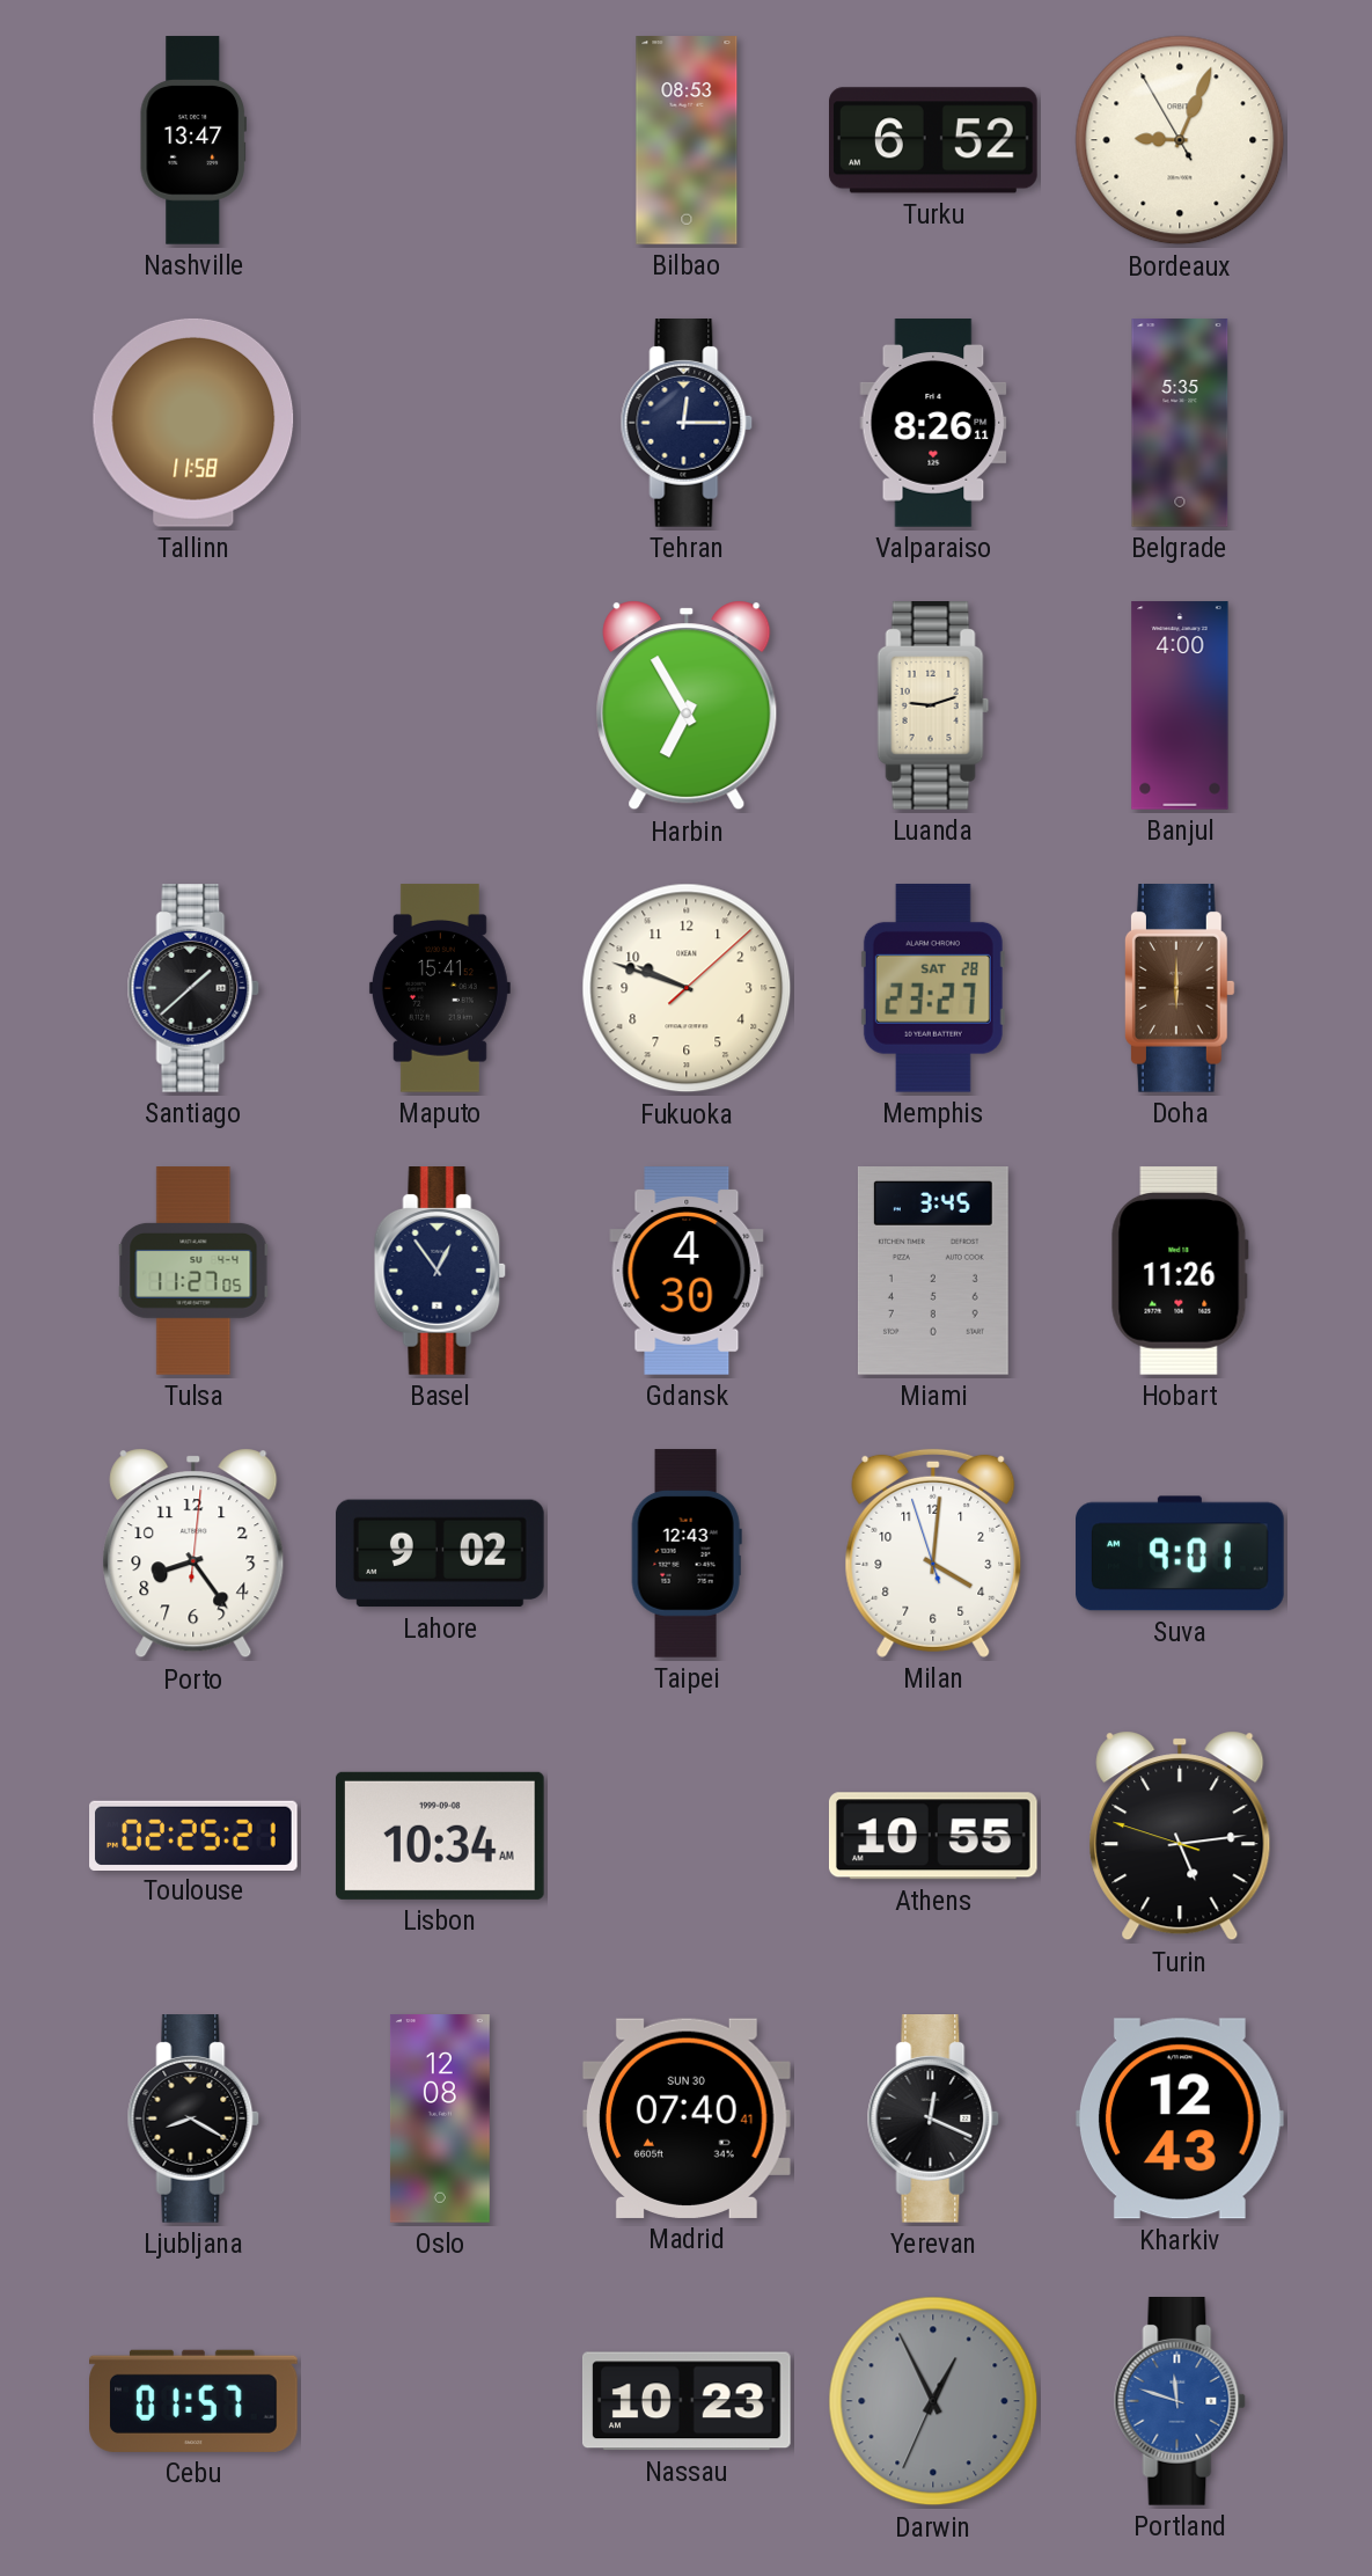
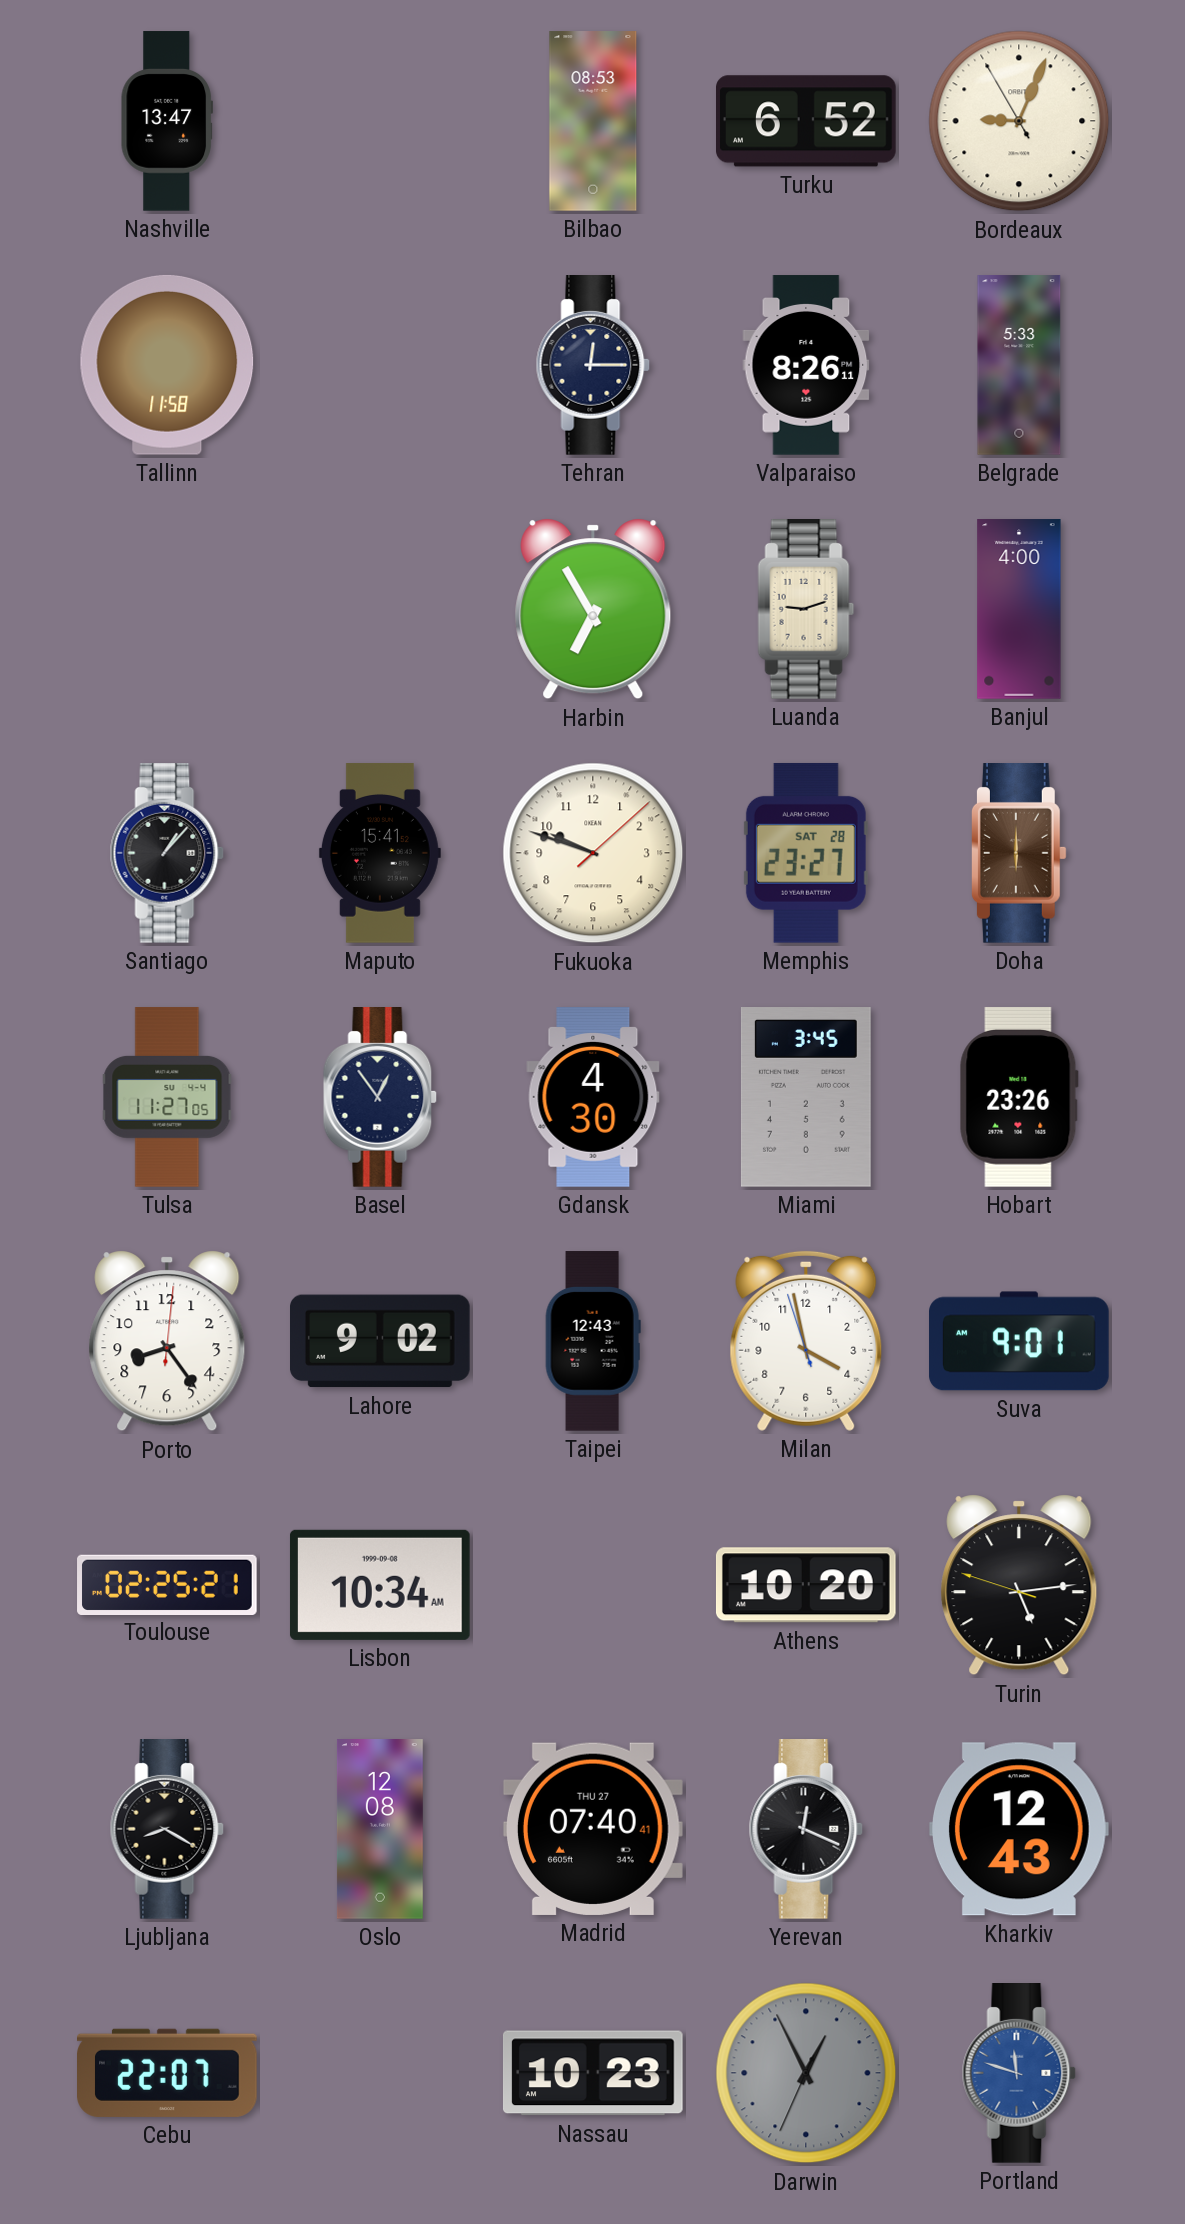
Belgrade: 5:35 -> 5:33
Santiago: 1:38 -> 1:07
Hobart: 11:26 -> 23:26
Milan: 4:00 -> 3:57
Athens: 10:55 -> 10:20
Madrid date: SUN 30 -> THU 27
Cebu: 01:57 -> 22:07
